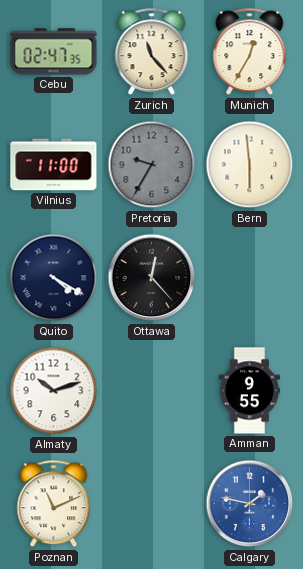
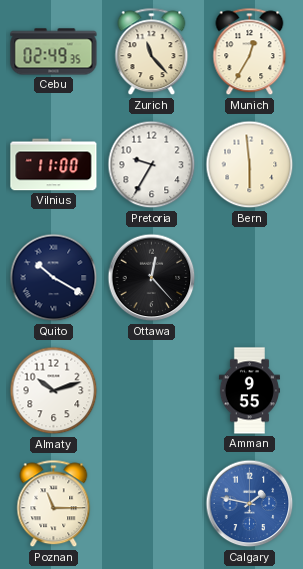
Cebu: 02:47 -> 02:49
Pretoria dial: grey -> white
Quito: 4:20 -> 10:20
Poznan: 11:11 -> 11:15
